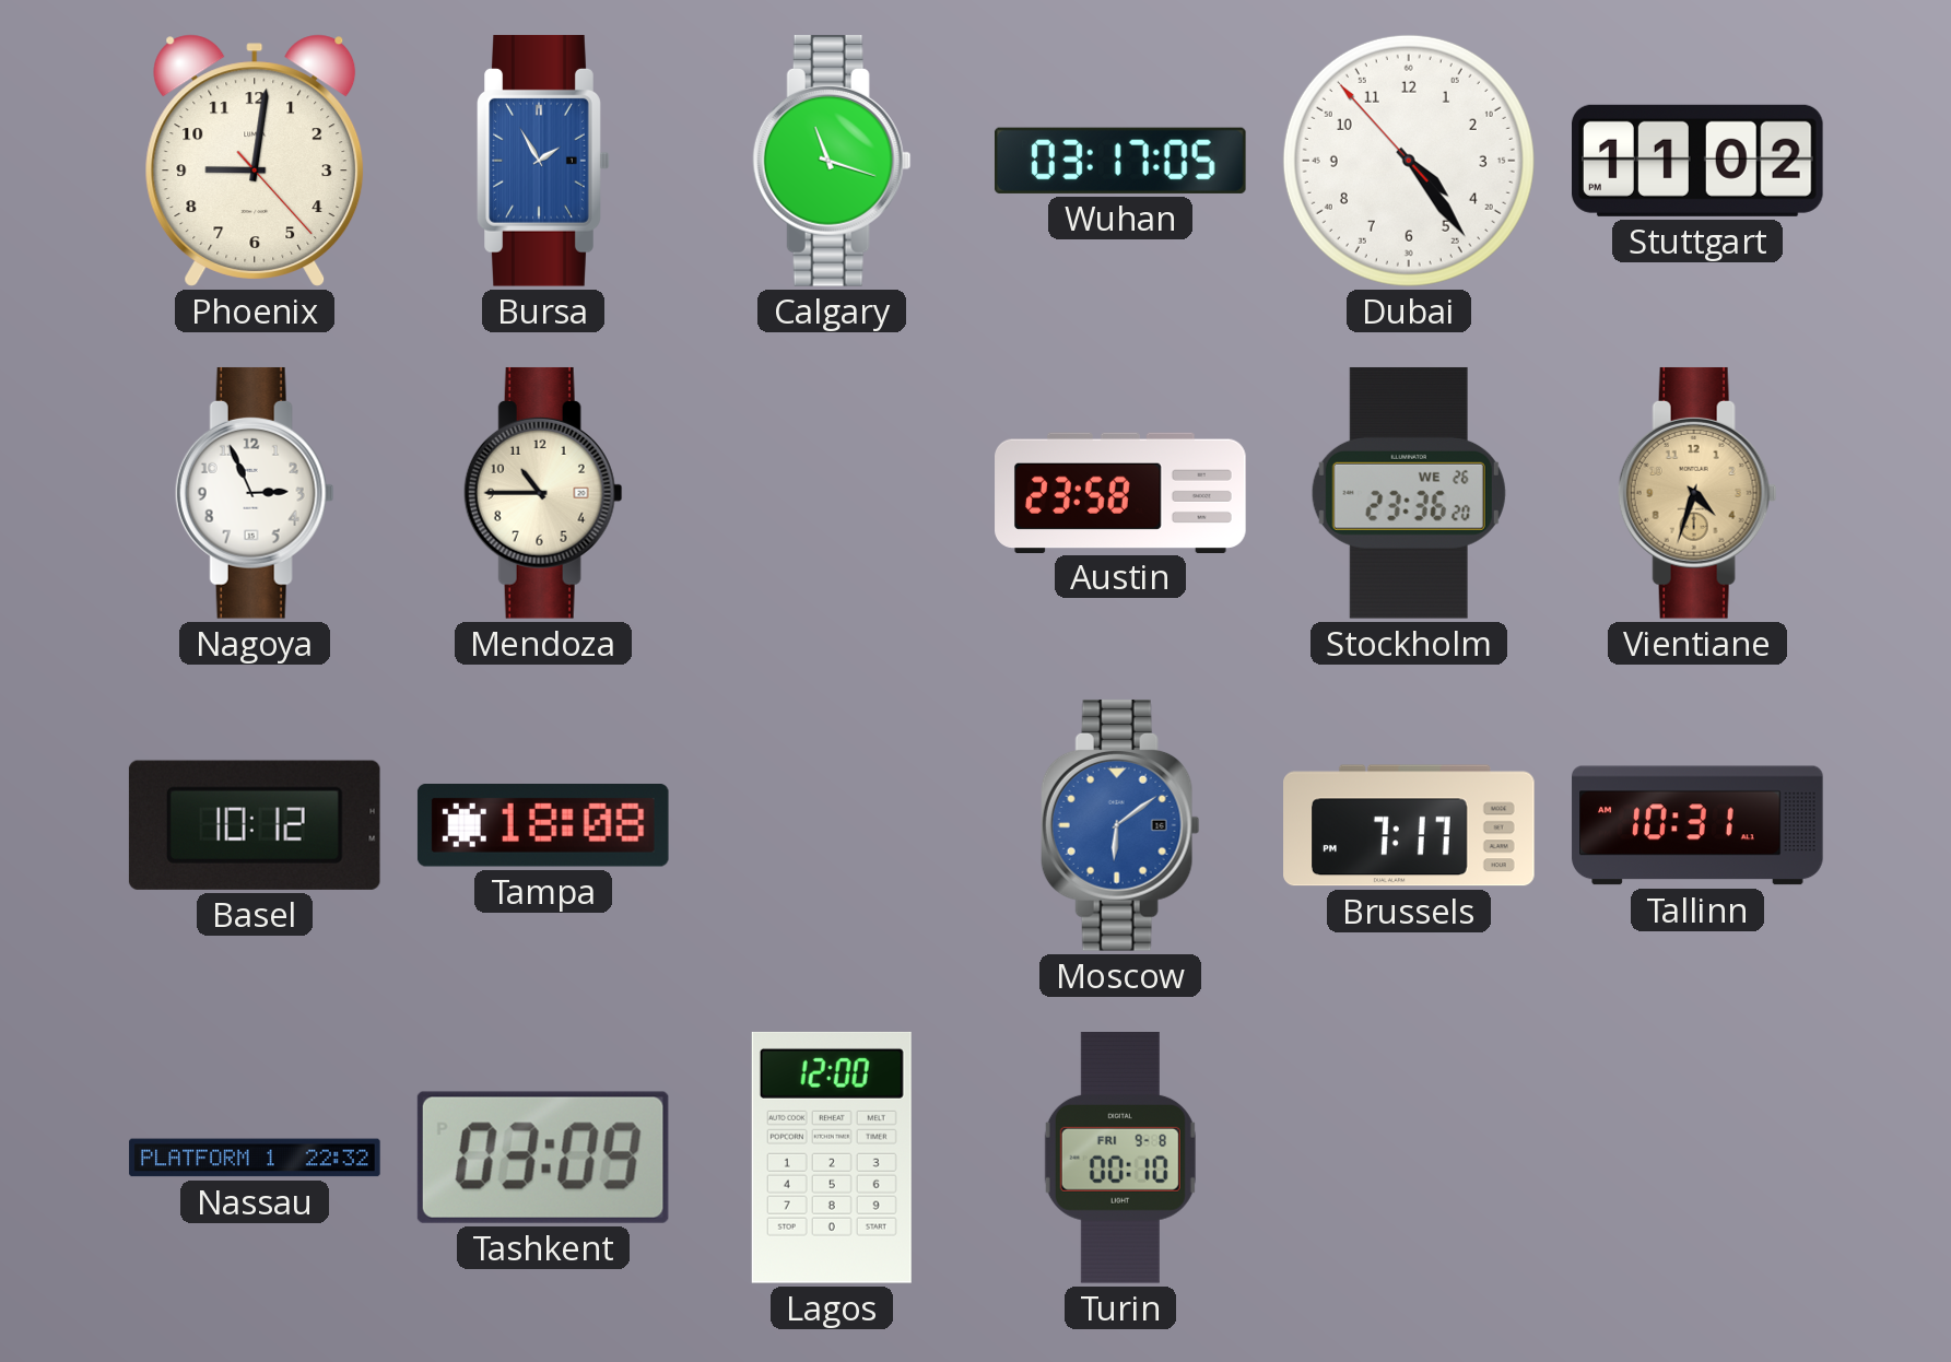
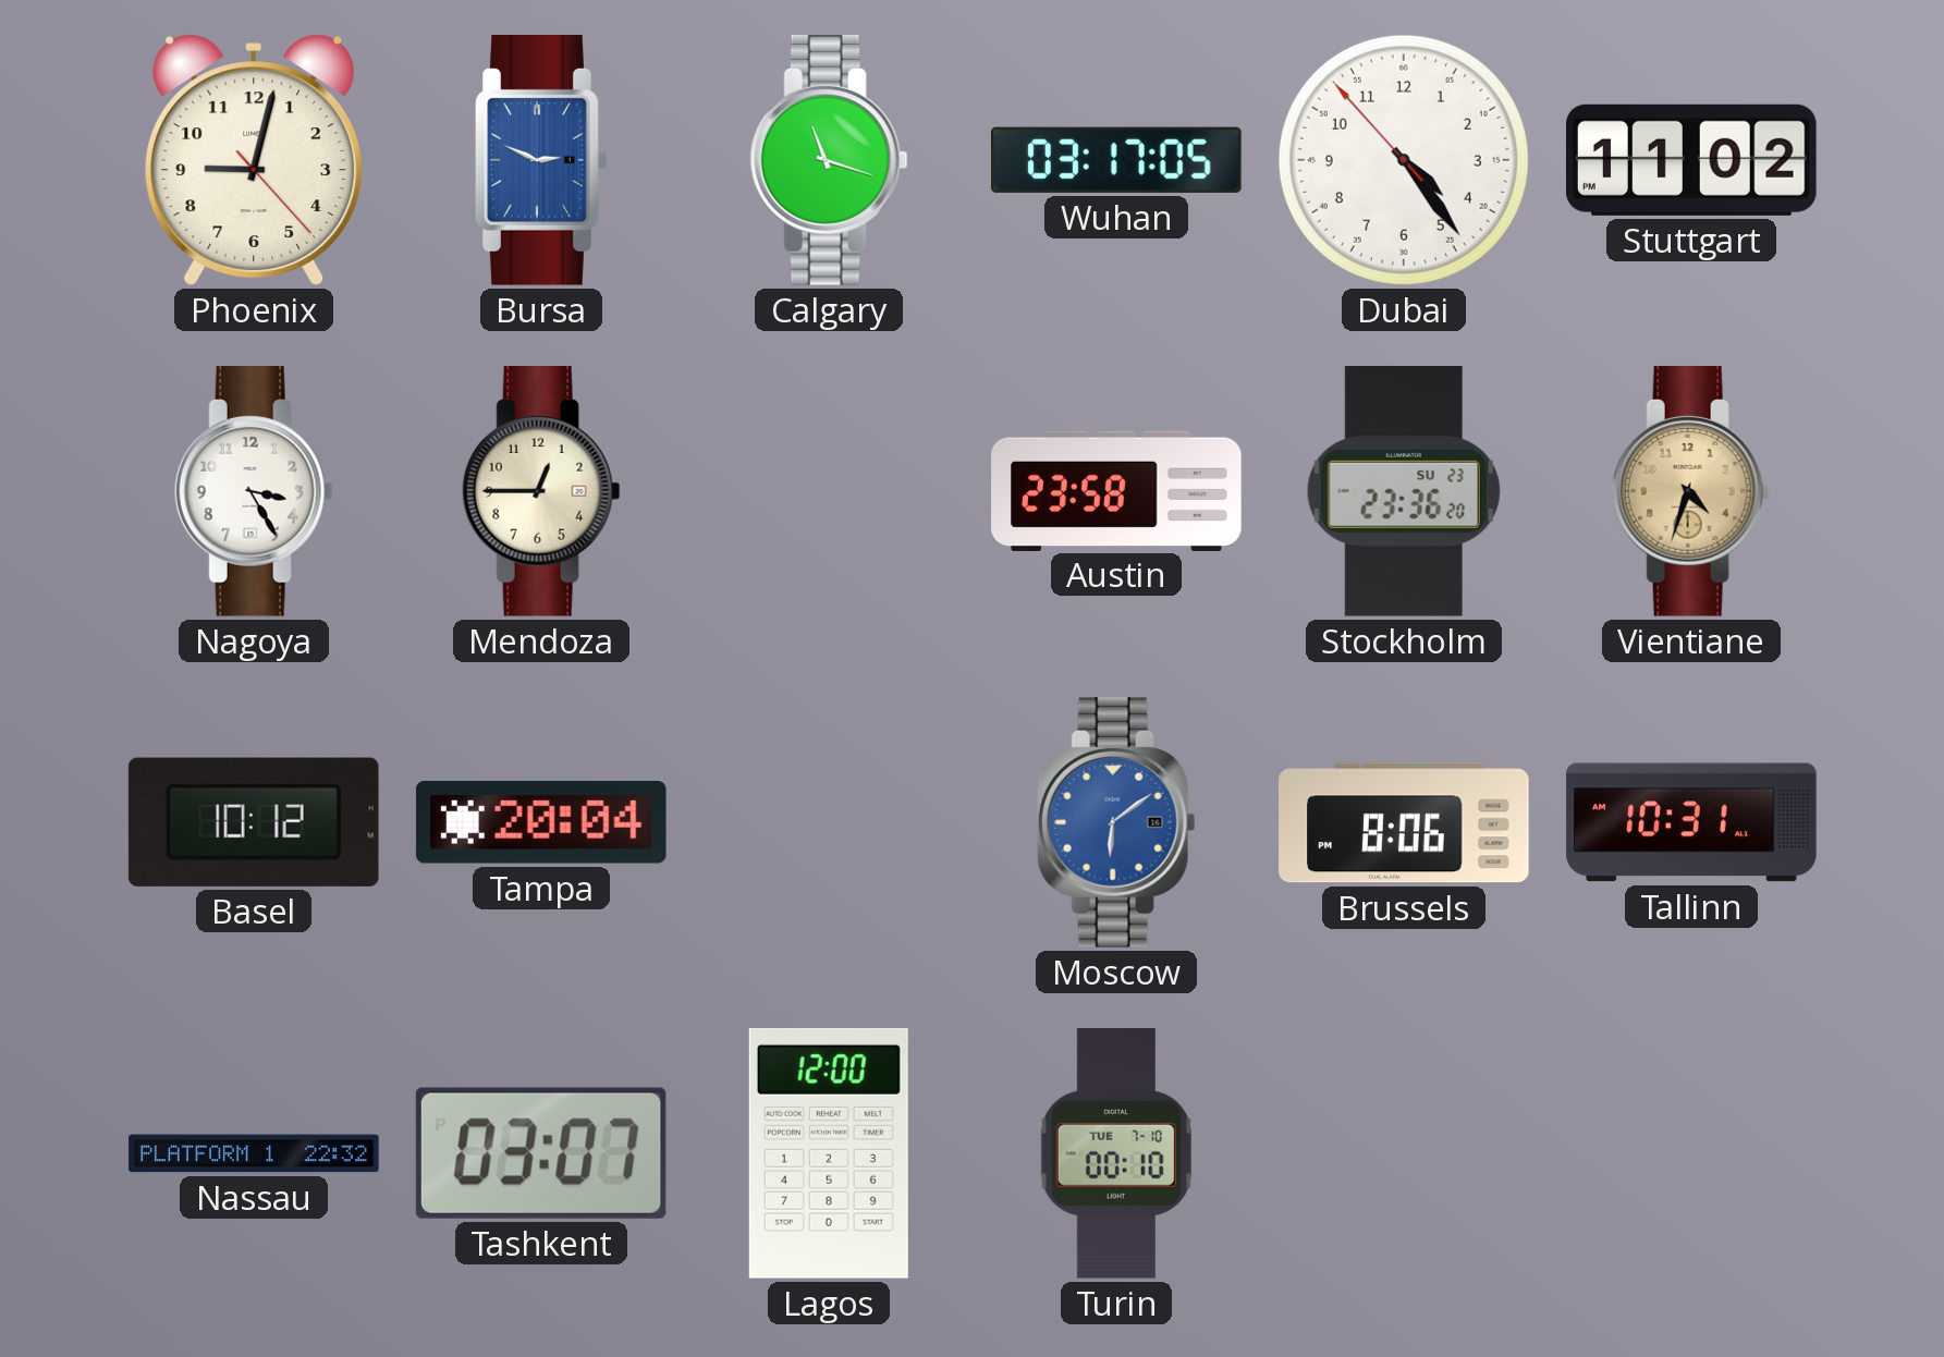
Phoenix: 9:01 -> 9:02
Bursa: 1:55 -> 2:49
Nagoya: 2:56 -> 3:25
Mendoza: 10:45 -> 12:45
Stockholm date: WE 26 -> SU 23
Tampa: 18:08 -> 20:04
Brussels: 7:17 -> 8:06
Tashkent: 03:09 -> 03:07
Turin date: FRI 9-8 -> TUE 7-10
